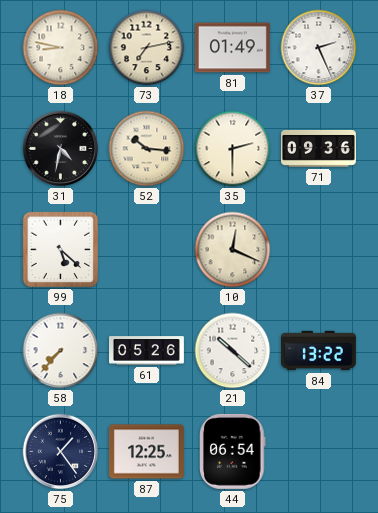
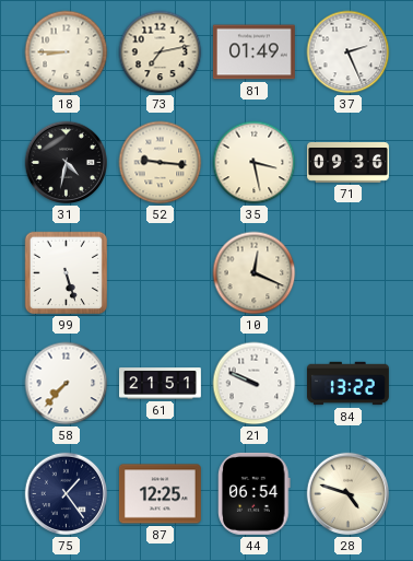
18: 8:47 -> 8:45
52: 10:16 -> 9:16
35: 2:30 -> 3:28
99: 5:22 -> 5:27
61: 05:26 -> 21:51
21: 10:22 -> 9:49
28: none -> 4:48
